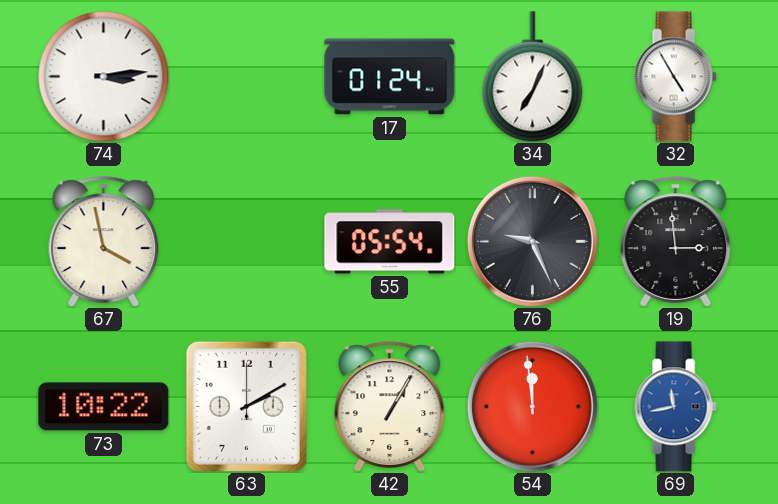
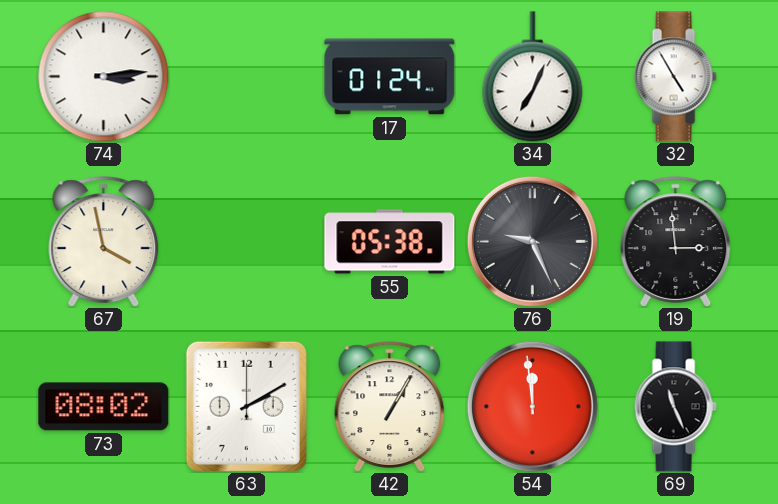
55: 05:54 -> 05:38
73: 10:22 -> 08:02
69: 11:43 -> 11:26
69 dial: blue -> black
